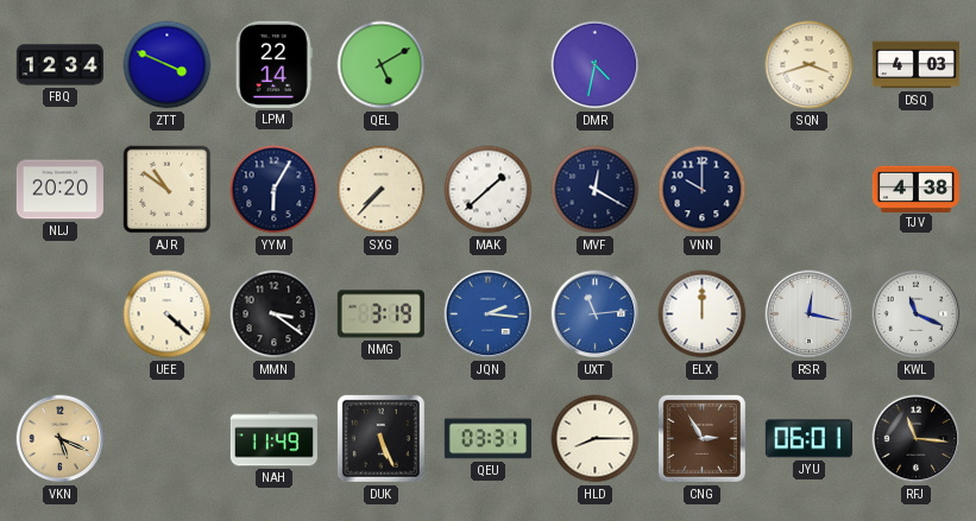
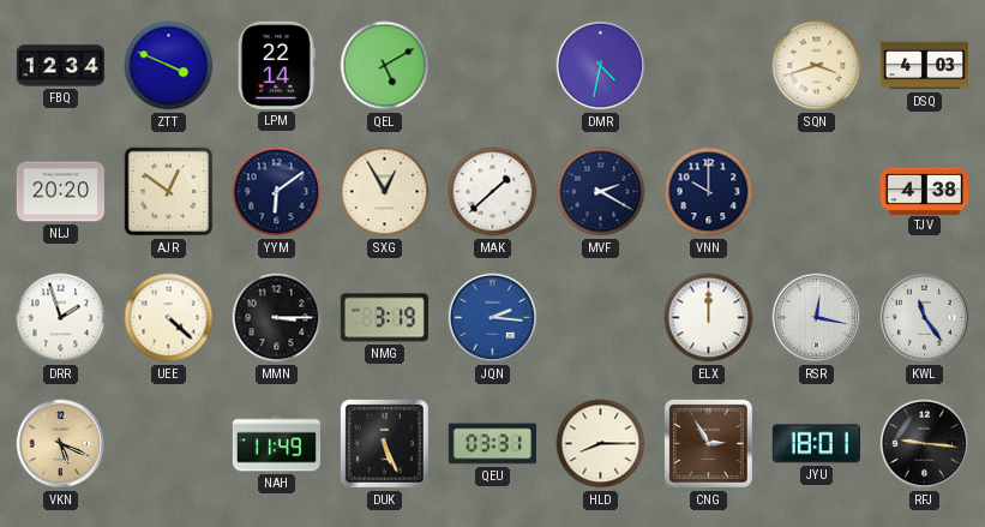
AJR: 10:51 -> 12:51
YYM: 6:05 -> 6:09
SXG: 7:37 -> 12:55
MVF: 12:20 -> 2:20
DRR: none -> 1:57
MMN: 3:21 -> 3:15
UXT: 11:14 -> none
KWL: 11:19 -> 11:24
JYU: 06:01 -> 18:01
RFJ: 11:16 -> 9:16
